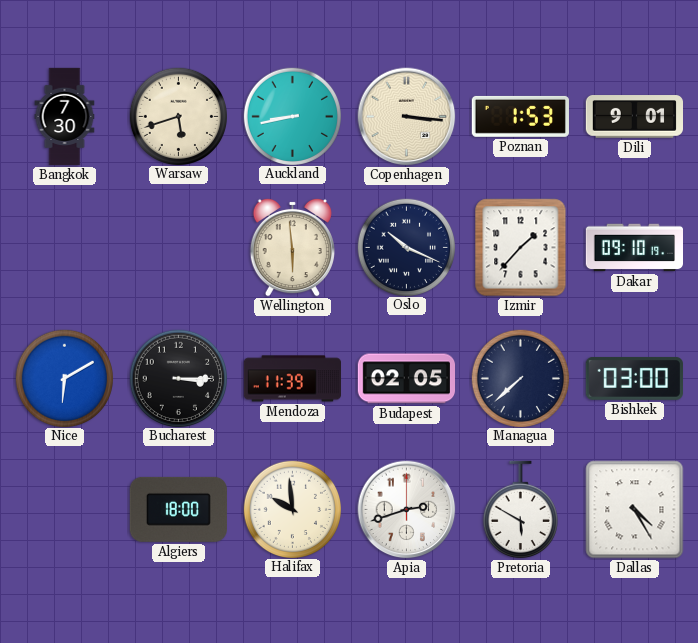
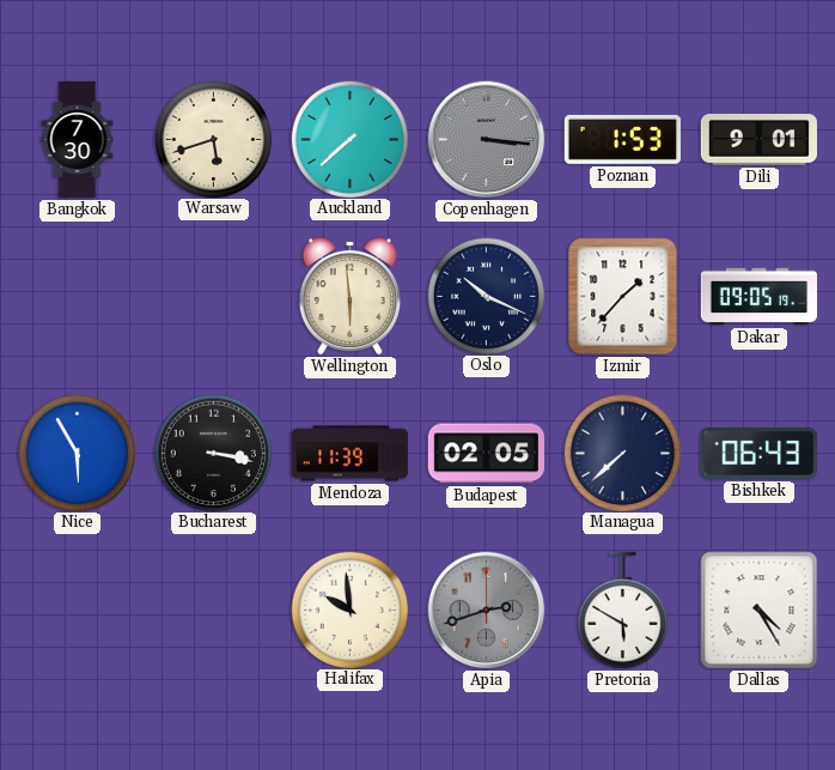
Auckland: 8:43 -> 7:38
Copenhagen dial: cream -> grey
Dakar: 09:10 -> 09:05
Nice: 6:10 -> 5:55
Bucharest: 3:15 -> 3:17
Bishkek: 03:00 -> 06:43
Algiers: 18:00 -> none
Apia dial: white -> grey
